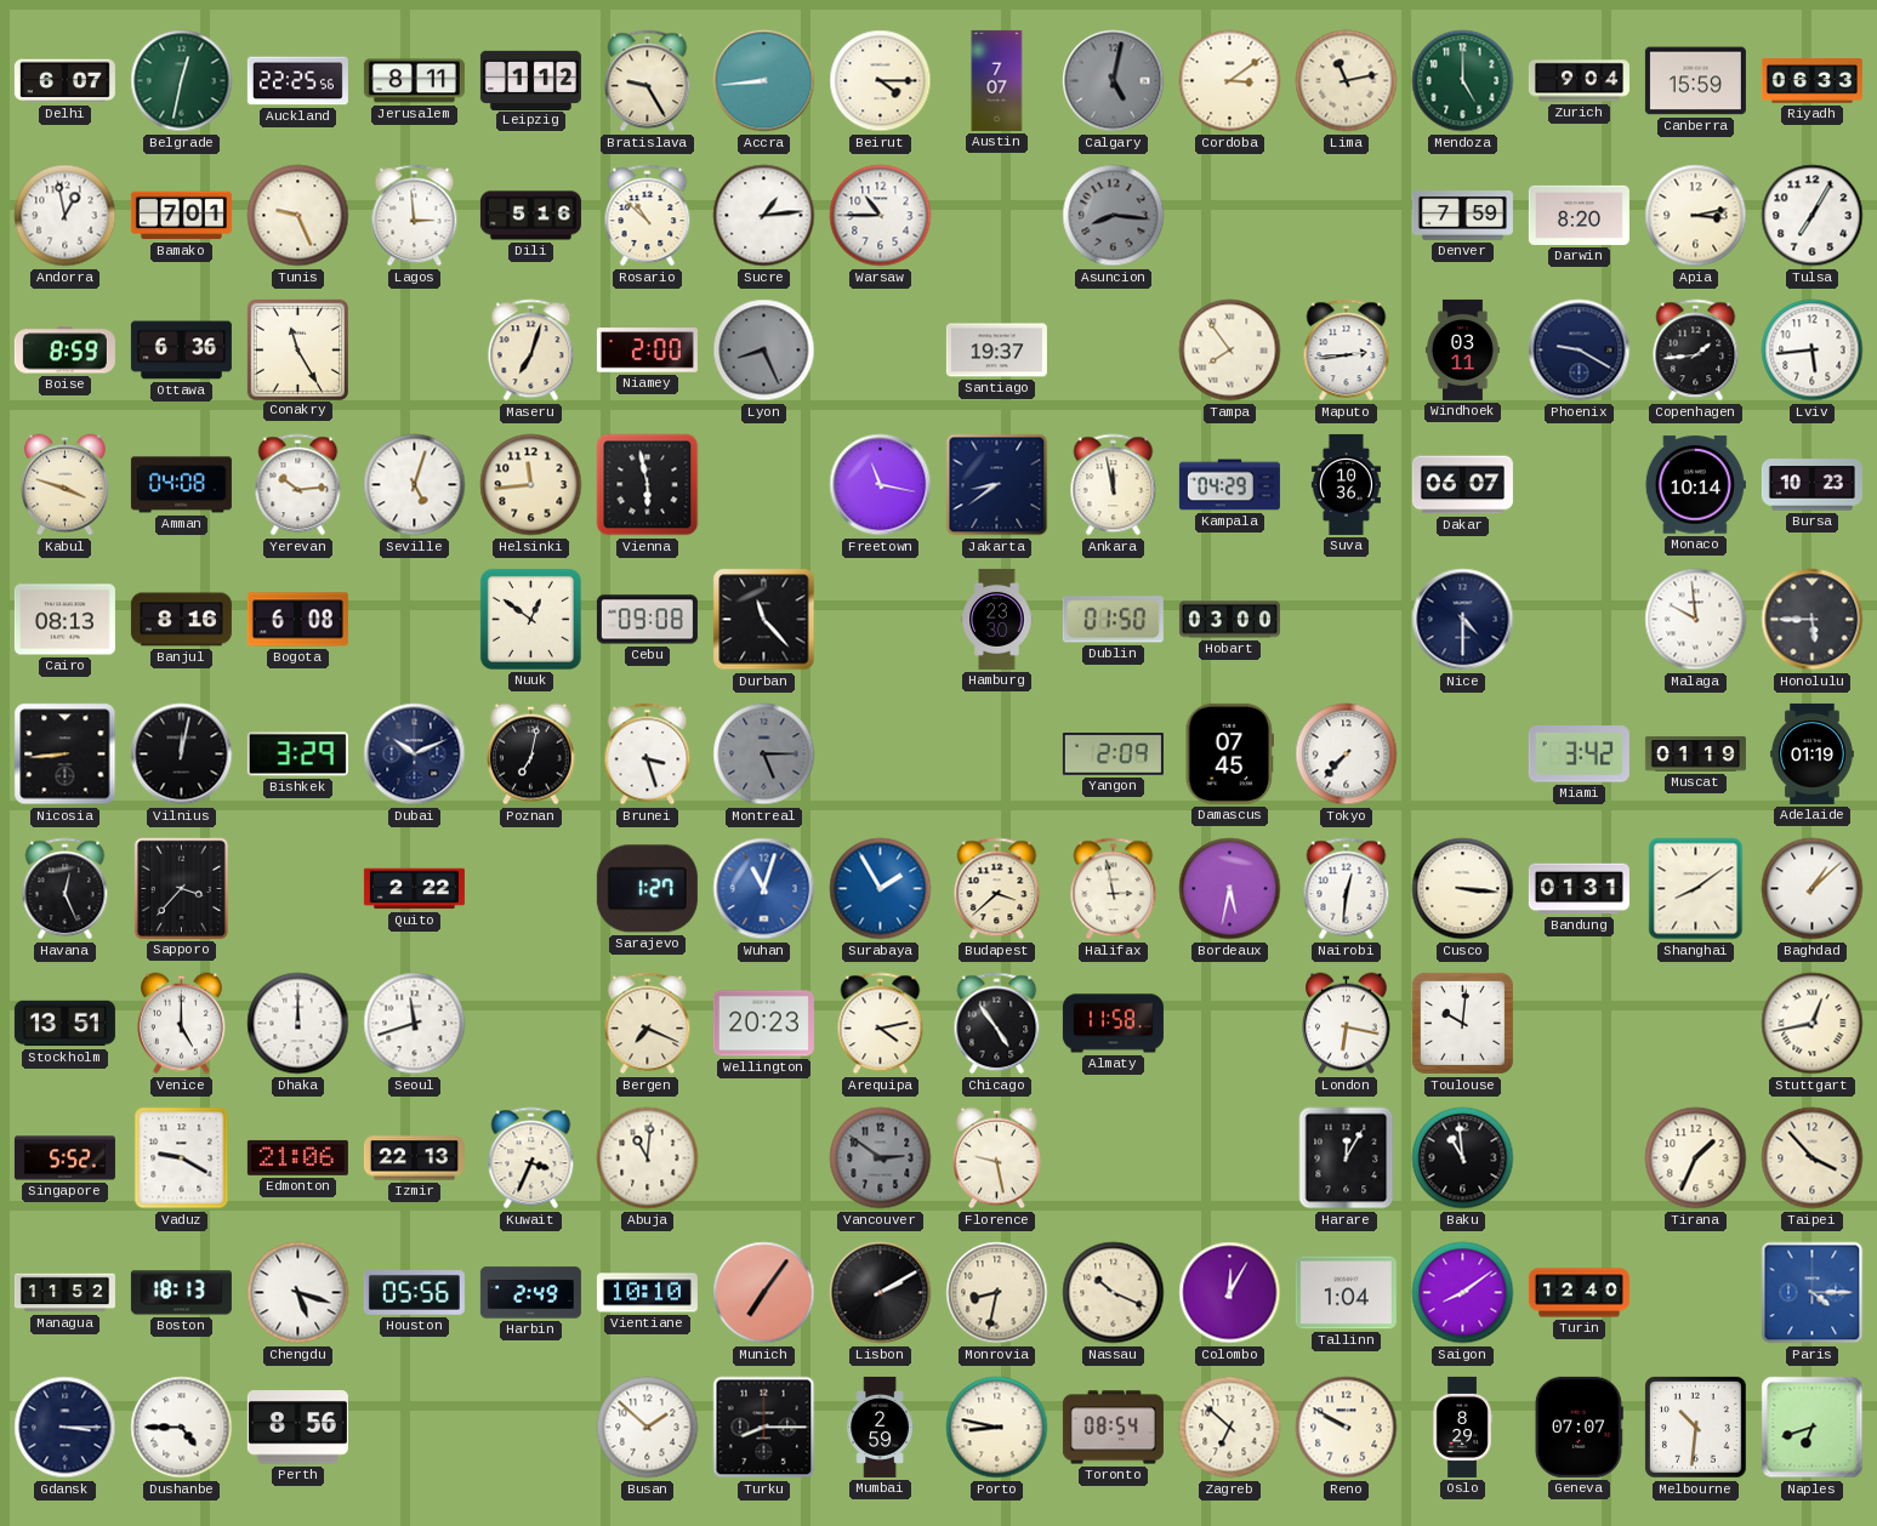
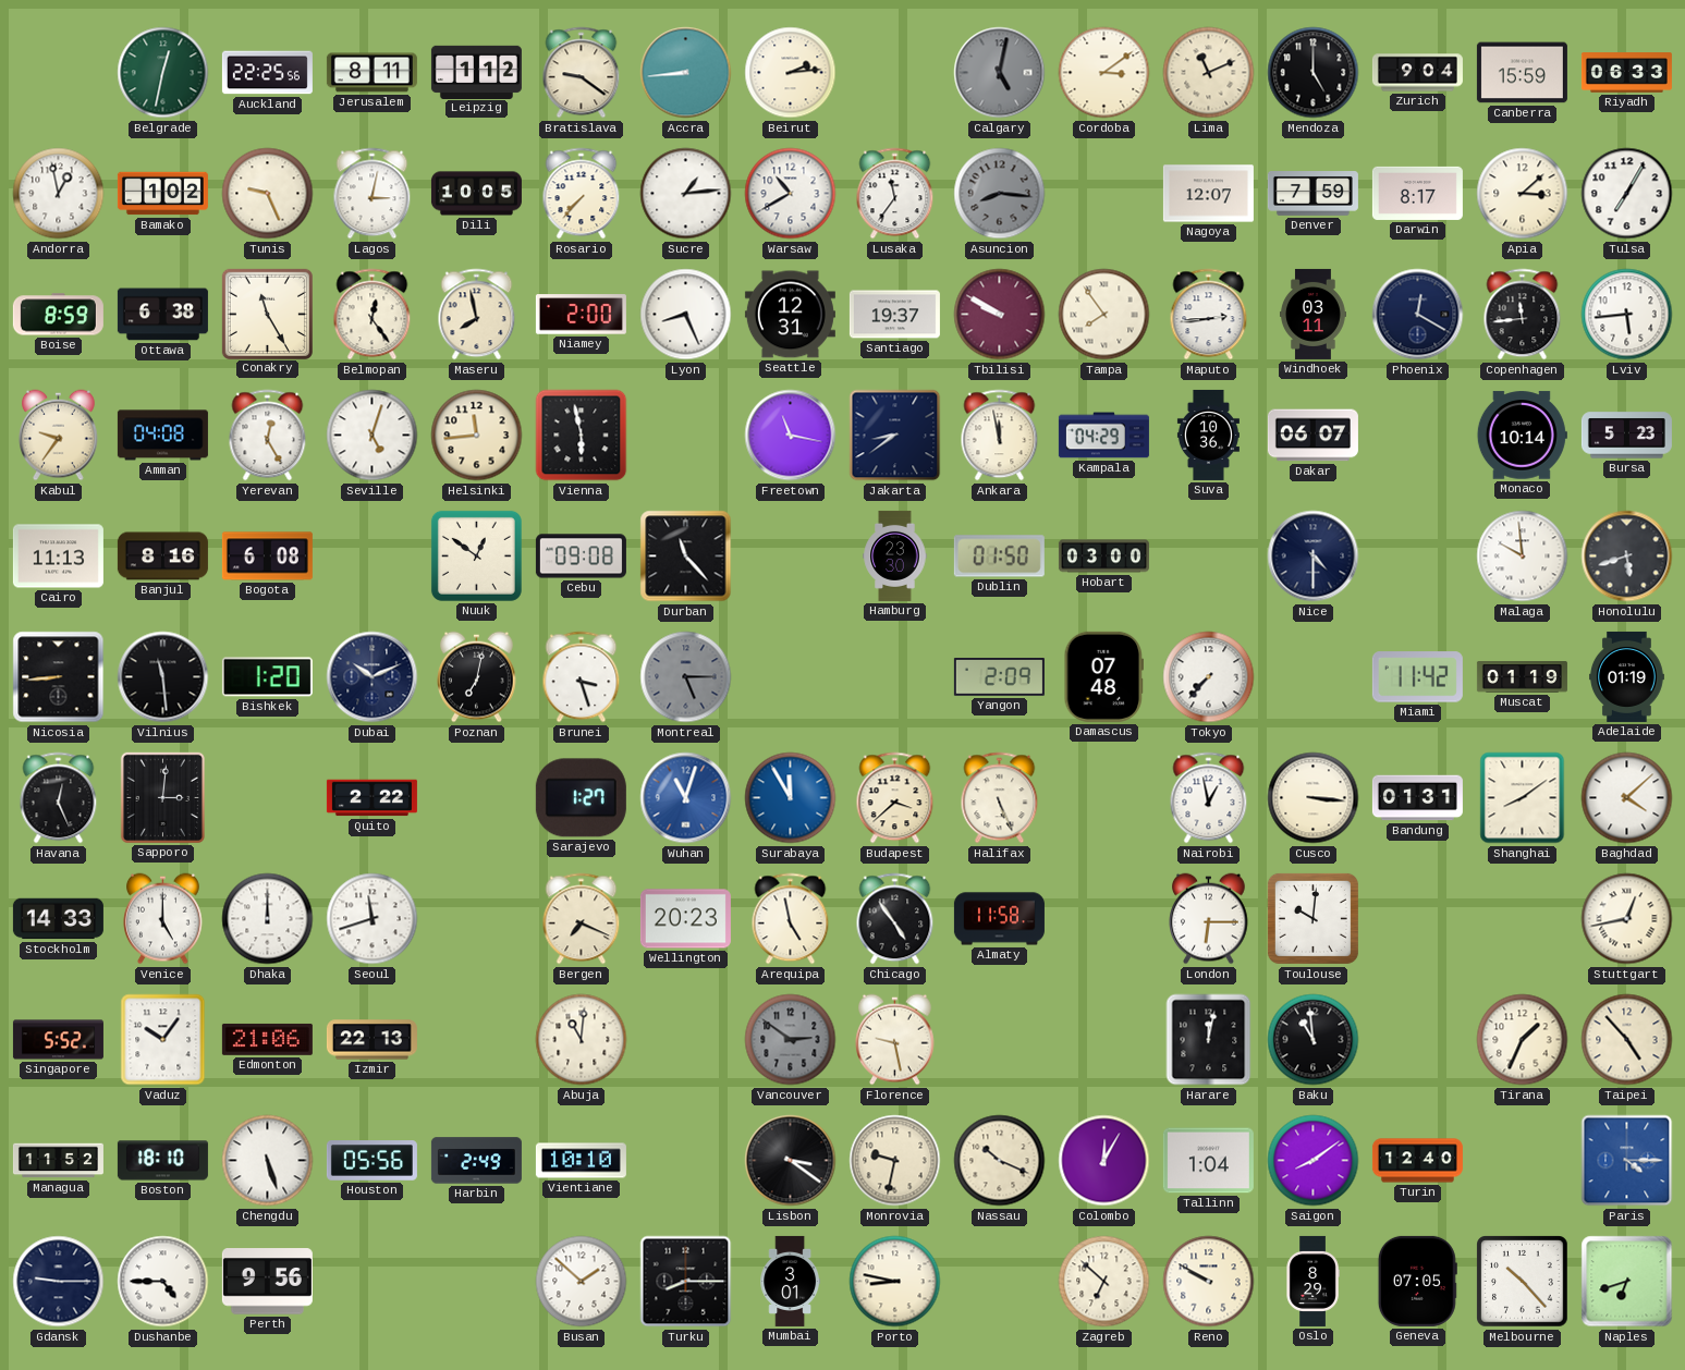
Delhi: 6:07 -> none
Bratislava: 9:25 -> 9:21
Beirut: 4:15 -> 2:14
Austin: 7:07 -> none
Lima: 11:13 -> 11:11
Mendoza dial: green -> black
Bamako: 7:01 -> 1:02
Lagos: 2:59 -> 3:02
Dili: 5:16 -> 10:05
Rosario: 10:52 -> 7:37
Warsaw: 10:45 -> 10:40
Lusaka: none -> 11:36
Nagoya: none -> 12:07
Darwin: 8:20 -> 8:17
Apia: 3:13 -> 3:08
Ottawa: 6:36 -> 6:38
Belmopan: none -> 12:24
Maseru: 7:03 -> 7:58
Lyon dial: grey -> white
Seattle: none -> 12:31
Tbilisi: none -> 9:50
Phoenix: 9:20 -> 12:20
Copenhagen: 1:44 -> 11:44
Kabul: 3:48 -> 9:36
Yerevan: 10:14 -> 12:25
Bursa: 10:23 -> 5:23
Cairo: 08:13 -> 11:13
Honolulu: 5:45 -> 5:42
Vilnius: 12:02 -> 11:29
Bishkek: 3:29 -> 1:20
Damascus: 07:45 -> 07:48
Miami: 3:42 -> 11:42
Sapporo: 3:37 -> 3:01
Surabaya: 1:55 -> 11:55
Halifax: 2:58 -> 5:26
Bordeaux: 5:32 -> none
Nairobi: 12:31 -> 12:58
Baghdad: 1:08 -> 4:08
Stockholm: 13:51 -> 14:33
Arequipa: 4:13 -> 4:58
London: 6:17 -> 6:15
Vaduz: 9:20 -> 10:06
Kuwait: 3:34 -> none
Harare: 12:05 -> 12:02
Taipei: 3:53 -> 4:53
Boston: 18:13 -> 18:10
Chengdu: 5:18 -> 5:27
Munich: 7:06 -> none
Lisbon: 2:10 -> 3:21
Monrovia: 8:32 -> 9:32
Gdansk: 3:15 -> 9:15
Perth: 8:56 -> 9:56
Mumbai: 2:59 -> 3:01
Toronto: 08:54 -> none
Geneva: 07:07 -> 07:05
Melbourne: 10:31 -> 10:23
